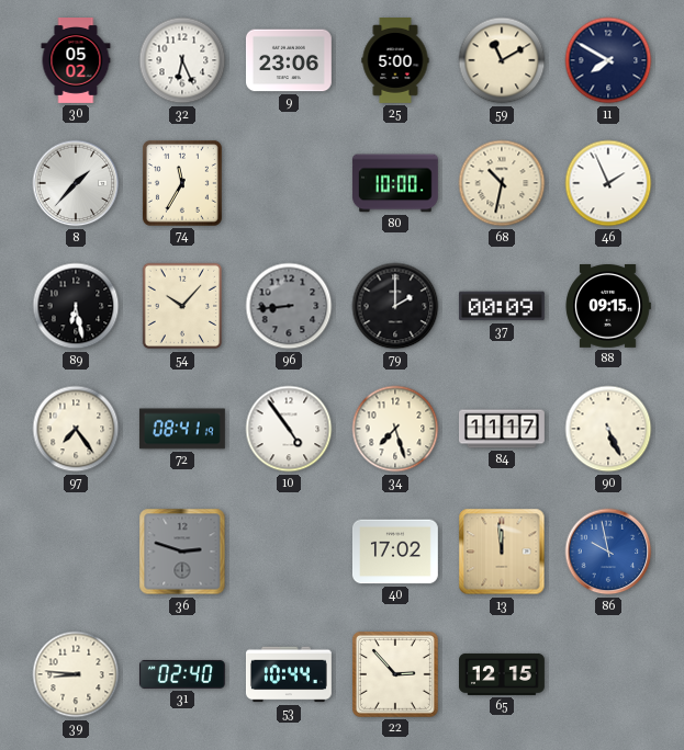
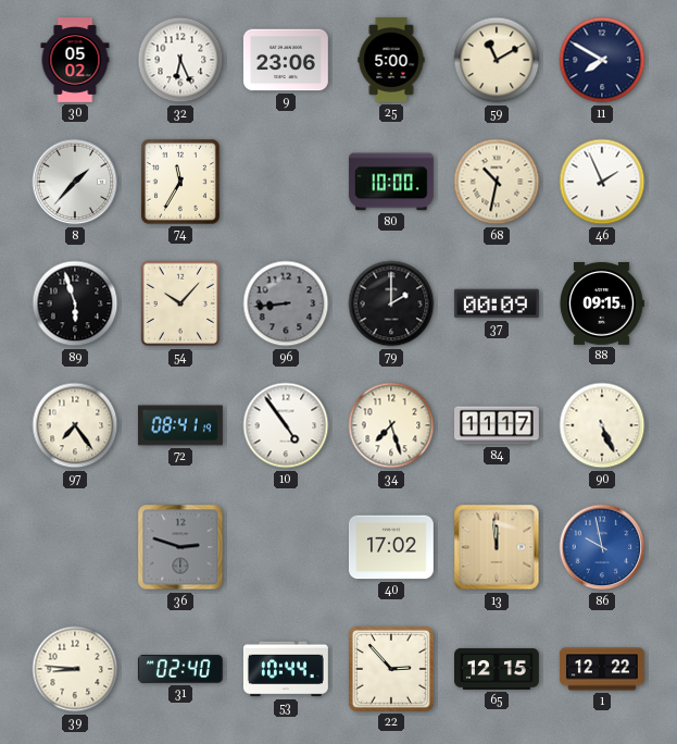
89: 6:28 -> 5:57
1: none -> 12:22
